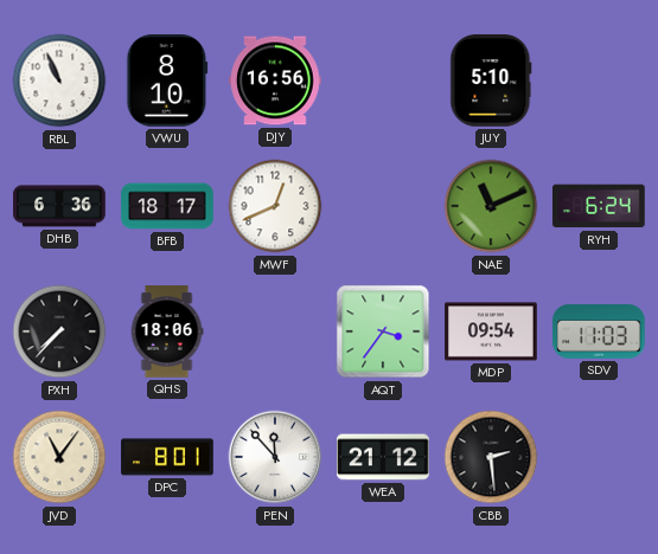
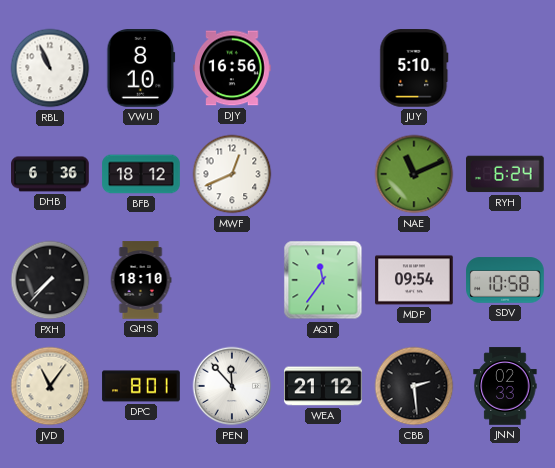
BFB: 18:17 -> 18:12
QHS: 18:06 -> 18:10
AQT: 3:36 -> 11:36
SDV: 11:03 -> 10:58
JNN: none -> 02:33
